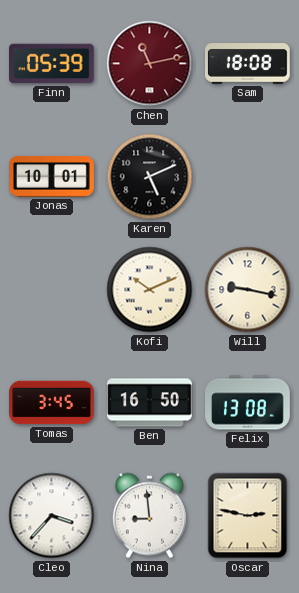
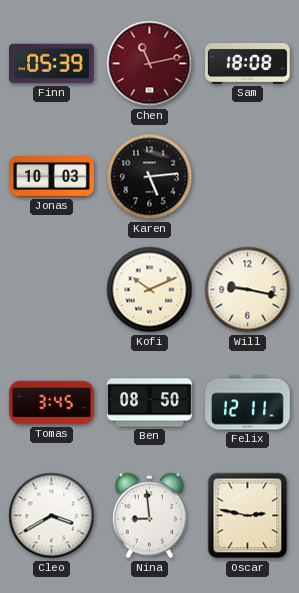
Jonas: 10:01 -> 10:03
Karen: 5:11 -> 5:14
Ben: 16:50 -> 08:50
Felix: 13:08 -> 12:11
Cleo: 3:37 -> 3:40
